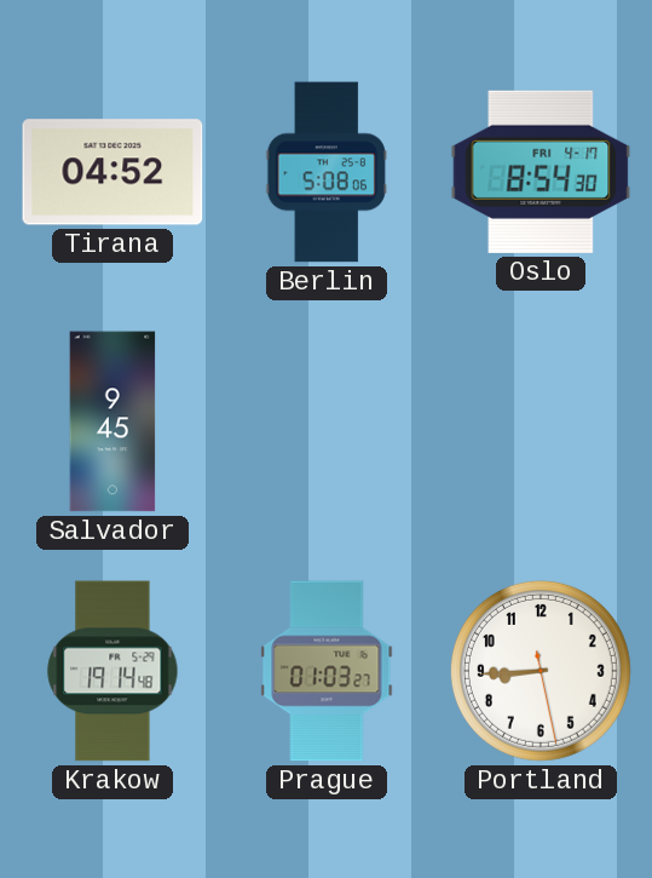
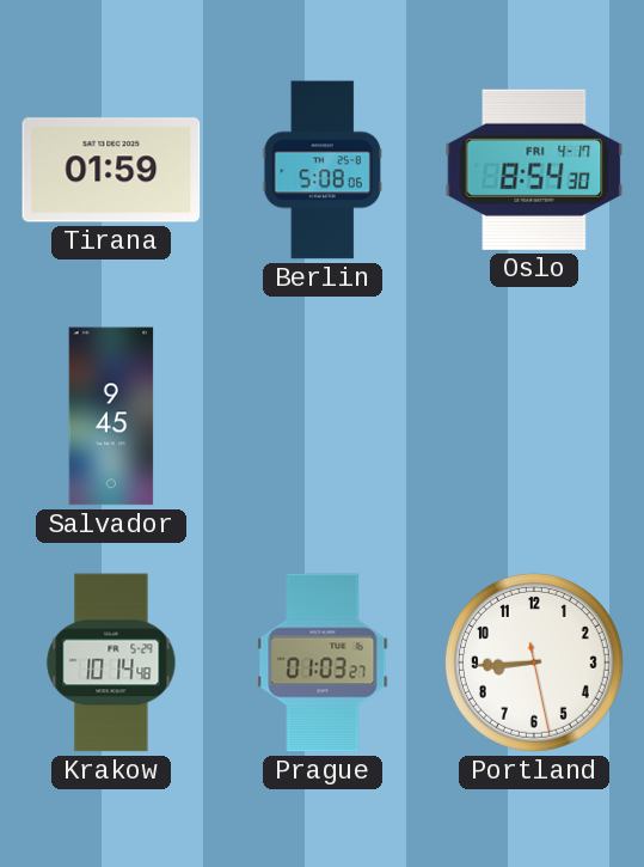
Tirana: 04:52 -> 01:59
Krakow: 19:14 -> 10:14
